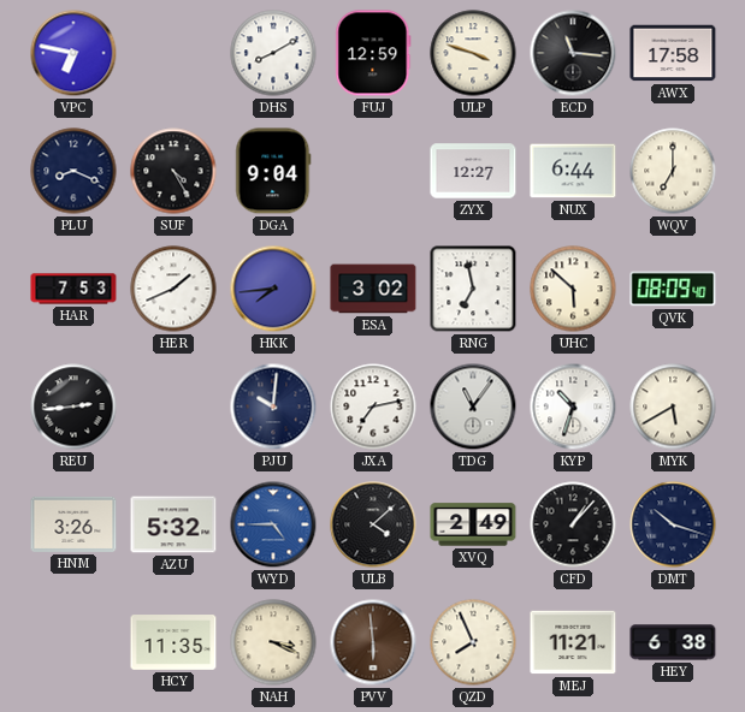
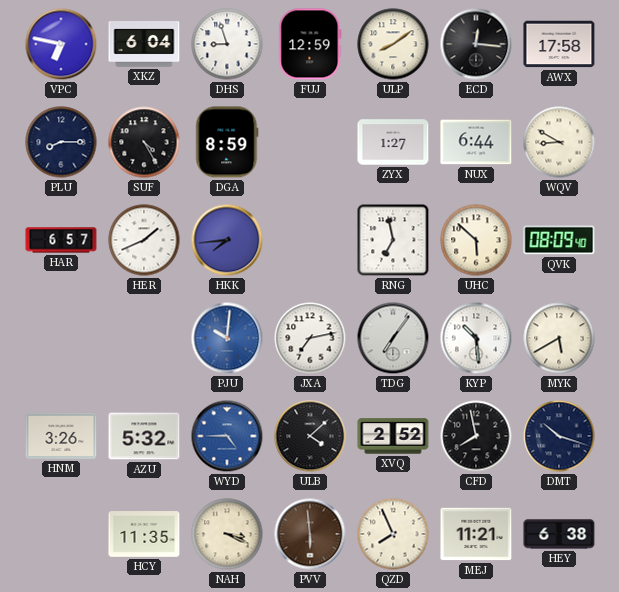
XKZ: none -> 6:04
DHS: 8:10 -> 8:57
ULP: 3:48 -> 8:09
ECD: 11:16 -> 12:16
PLU: 8:19 -> 8:15
DGA: 9:04 -> 8:59
ZYX: 12:27 -> 1:27
WQV: 7:00 -> 8:50
HAR: 7:53 -> 6:57
ESA: 3:02 -> none
REU: 2:44 -> none
PJU dial: navy -> blue
TDG: 11:06 -> 7:06
KYP: 10:33 -> 10:29
XVQ: 2:49 -> 2:52
CFD: 1:07 -> 7:58
